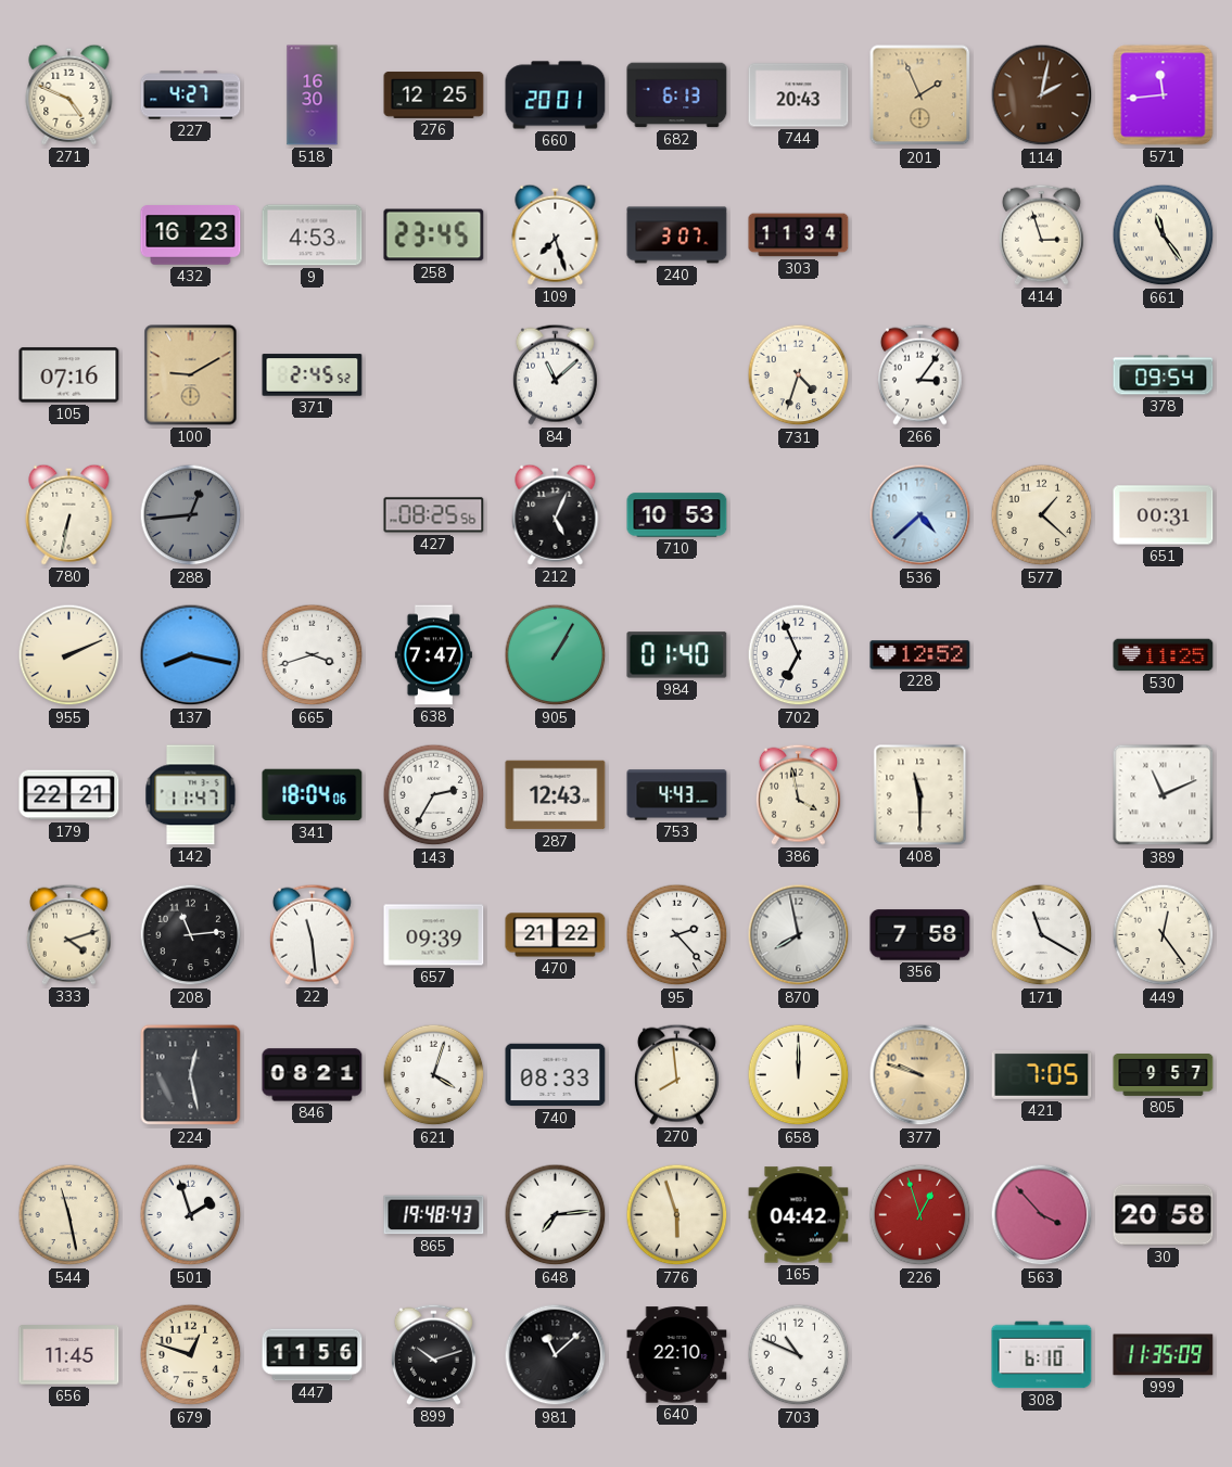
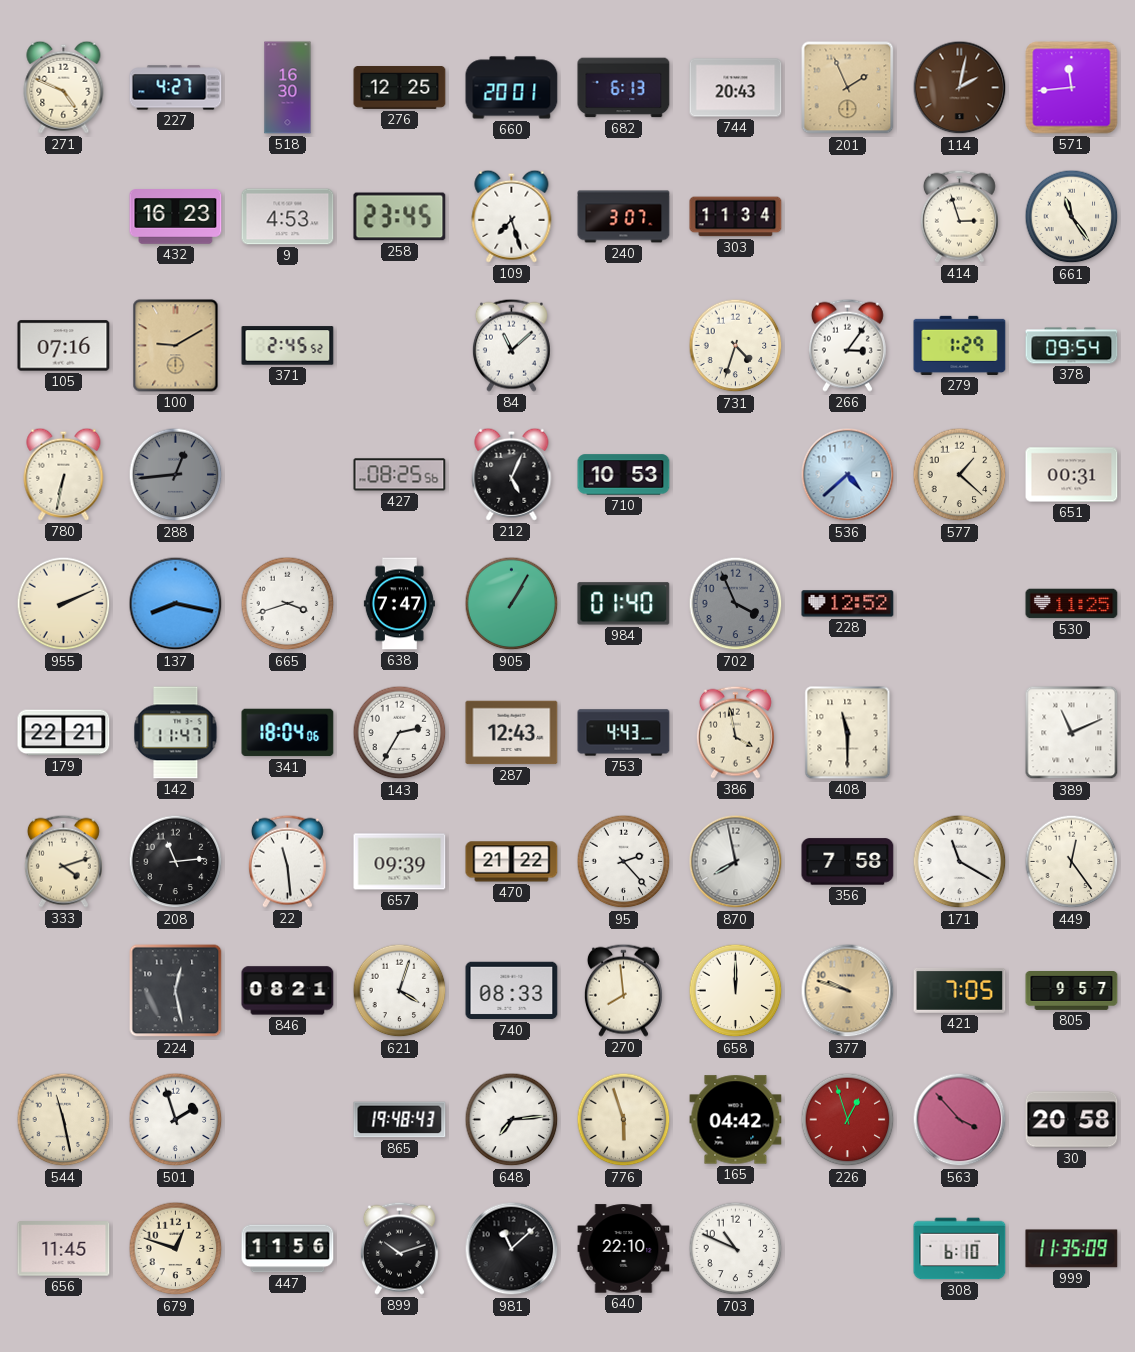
279: none -> 1:29
702: 6:56 -> 3:56
702 dial: white -> grey
